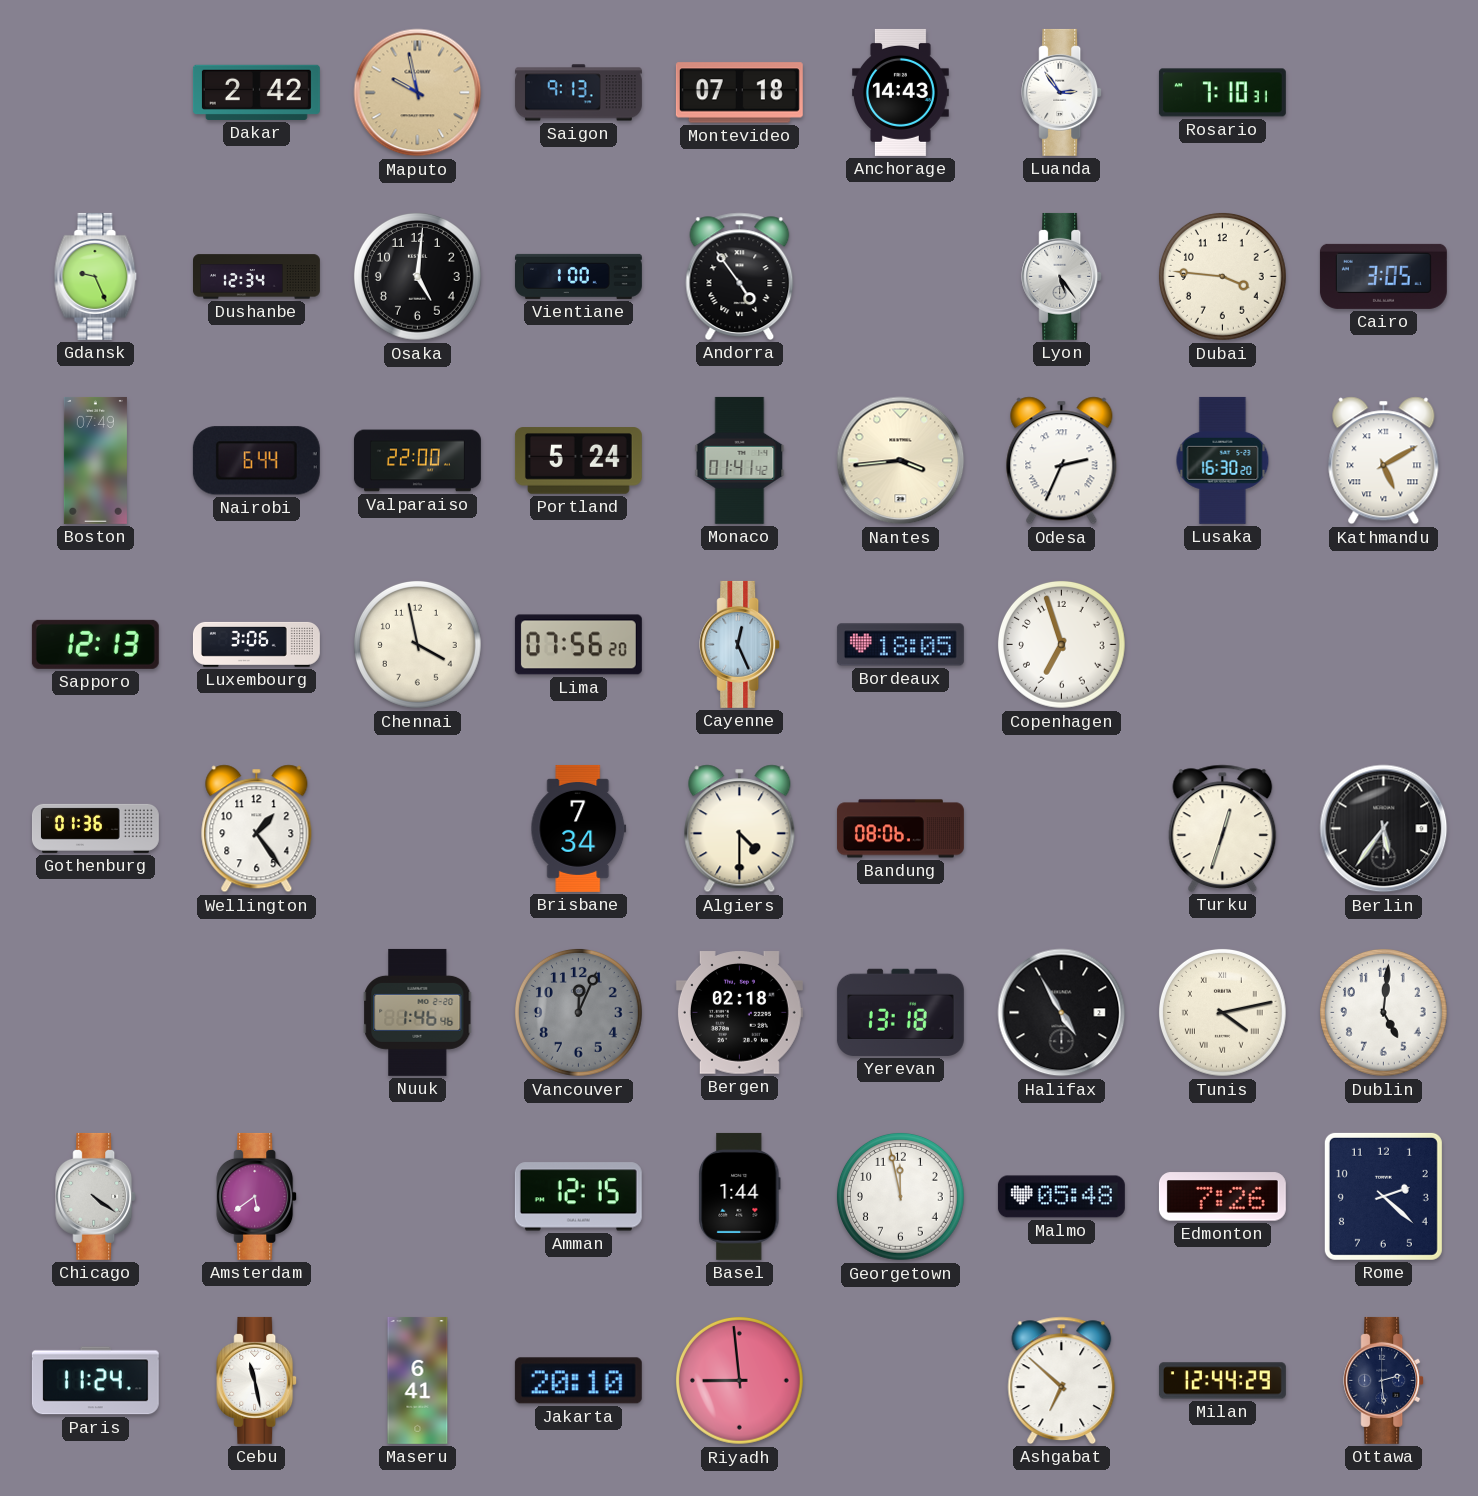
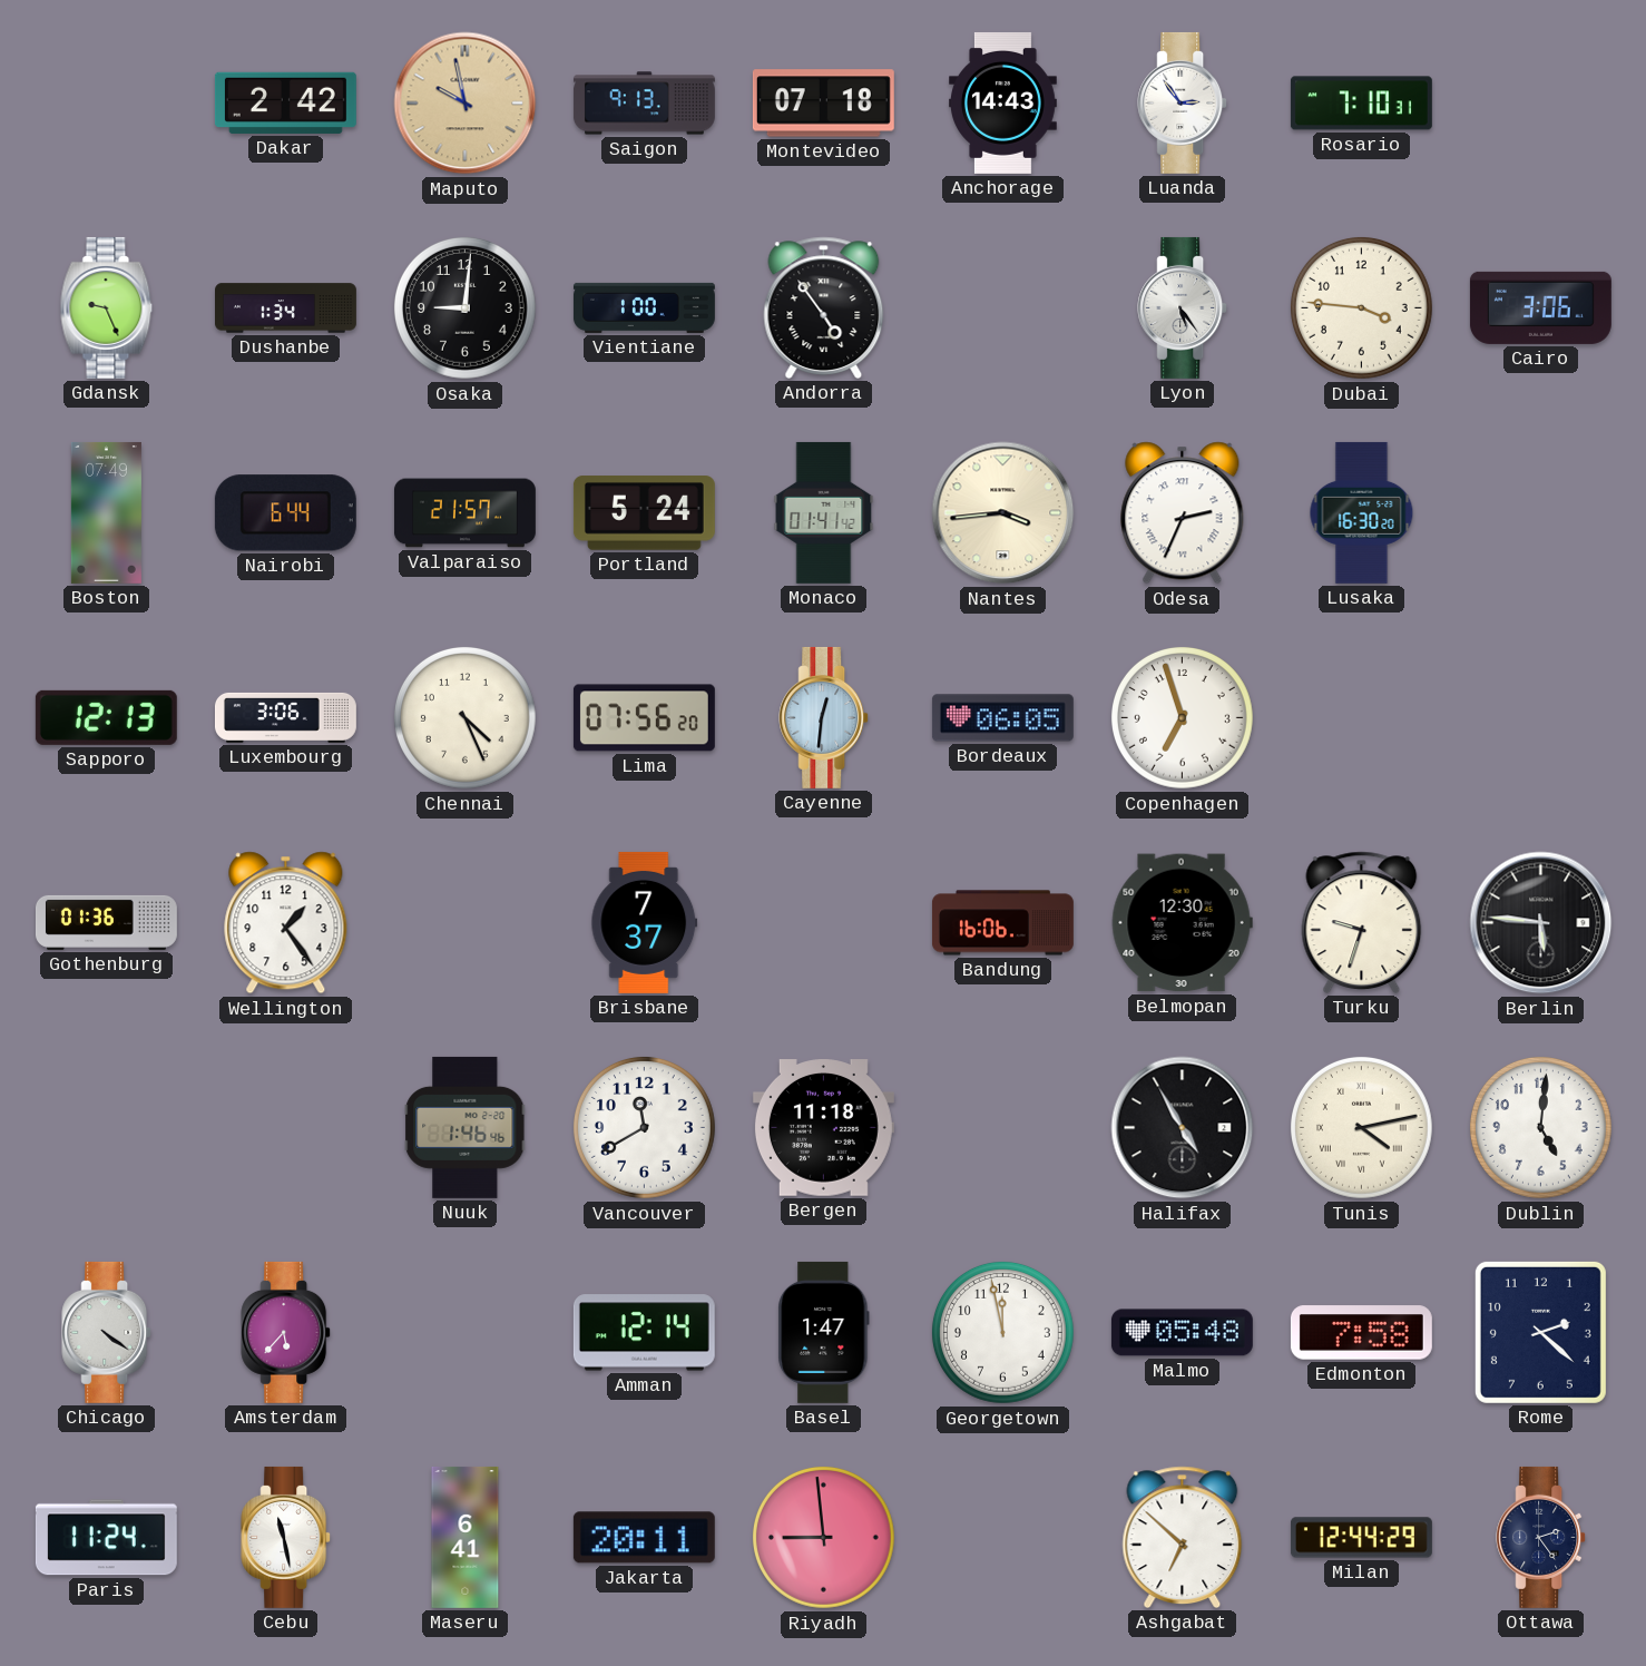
Dushanbe: 12:34 -> 1:34
Osaka: 5:01 -> 9:01
Cairo: 3:05 -> 3:06
Valparaiso: 22:00 -> 21:57
Kathmandu: 5:10 -> none
Chennai: 3:58 -> 4:26
Cayenne: 12:26 -> 12:31
Bordeaux: 18:05 -> 06:05
Brisbane: 7:34 -> 7:37
Algiers: 4:30 -> none
Bandung: 08:06 -> 16:06
Belmopan: none -> 12:30
Turku: 12:33 -> 9:33
Berlin: 5:36 -> 5:46
Vancouver: 12:04 -> 11:40
Vancouver dial: grey -> white
Bergen: 02:18 -> 11:18
Yerevan: 13:18 -> none
Amsterdam: 5:39 -> 5:37
Amman: 12:15 -> 12:14
Basel: 1:44 -> 1:47
Edmonton: 7:26 -> 7:58
Jakarta: 20:10 -> 20:11
Ottawa: 2:29 -> 2:24
